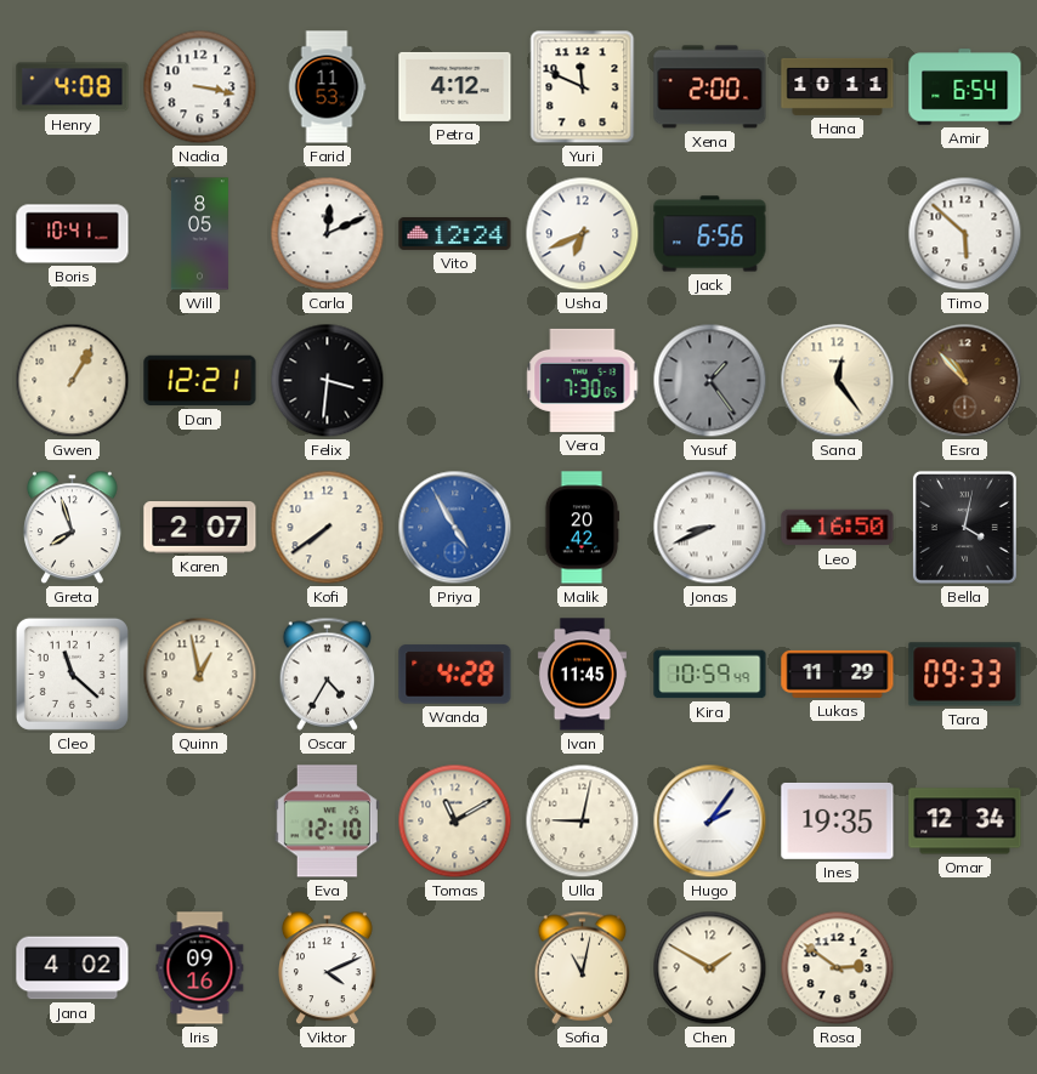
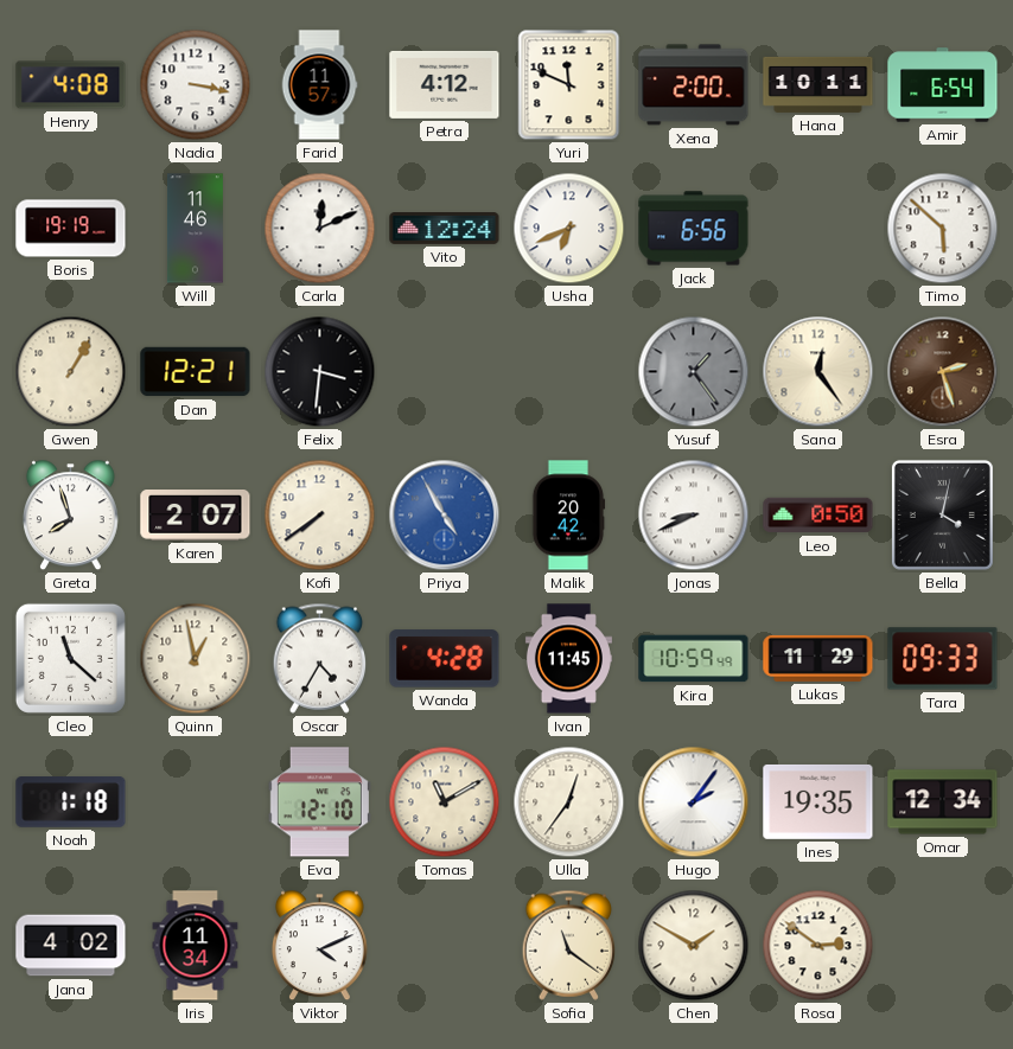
Farid: 11:53 -> 11:57
Boris: 10:41 -> 19:19
Will: 8:05 -> 11:46
Vera: 7:30 -> none
Esra: 10:53 -> 2:27
Leo: 16:50 -> 0:50
Noah: none -> 1:18
Ulla: 9:02 -> 12:36
Iris: 09:16 -> 11:34
Sofia: 11:02 -> 11:21
